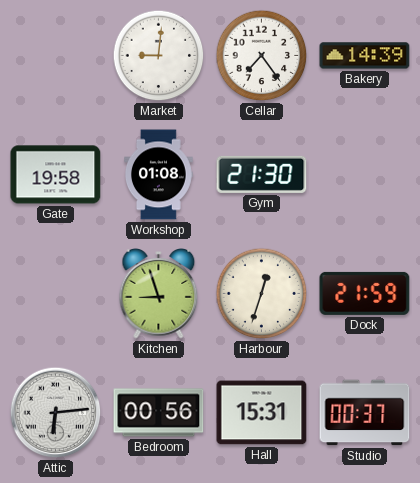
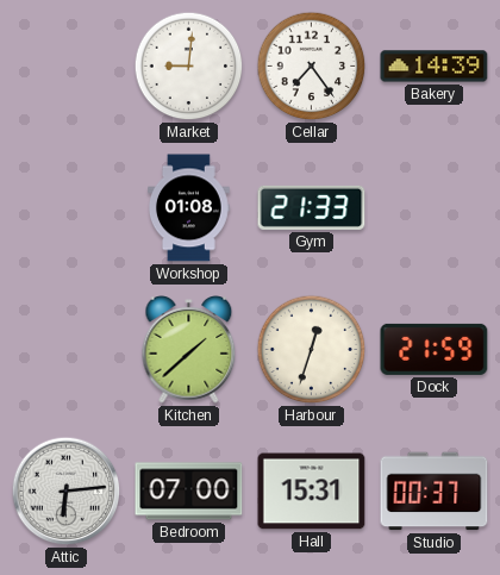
Gate: 19:58 -> none
Gym: 21:30 -> 21:33
Kitchen: 8:57 -> 1:38
Bedroom: 00:56 -> 07:00
